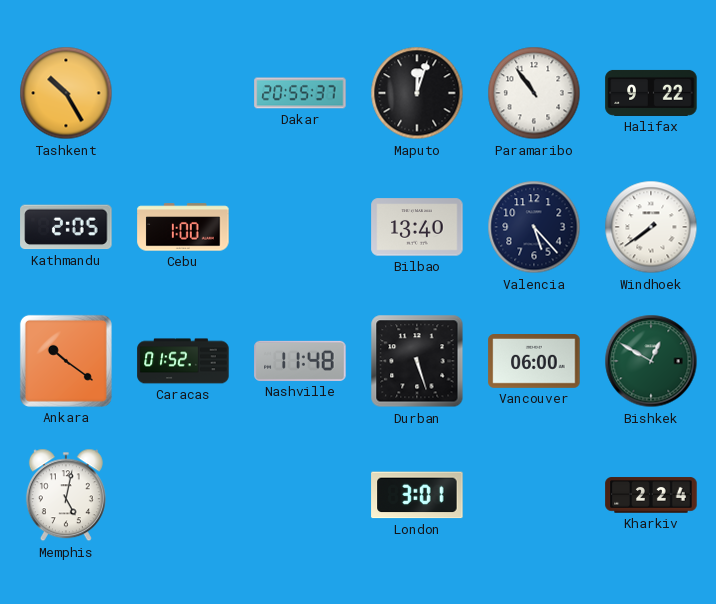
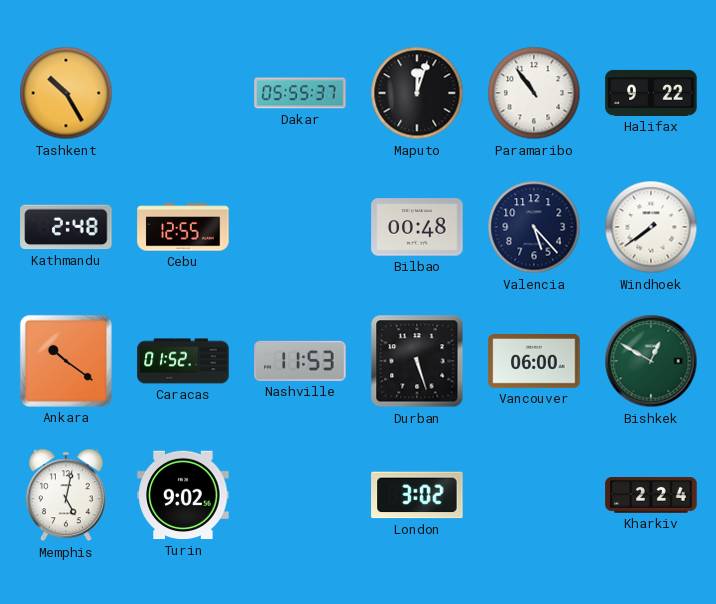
Dakar: 20:55 -> 05:55
Kathmandu: 2:05 -> 2:48
Cebu: 1:00 -> 12:55
Bilbao: 13:40 -> 00:48
Nashville: 11:48 -> 11:53
Turin: none -> 9:02
London: 3:01 -> 3:02
